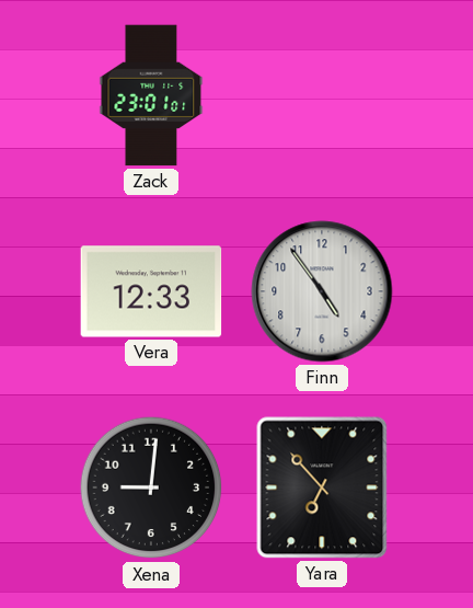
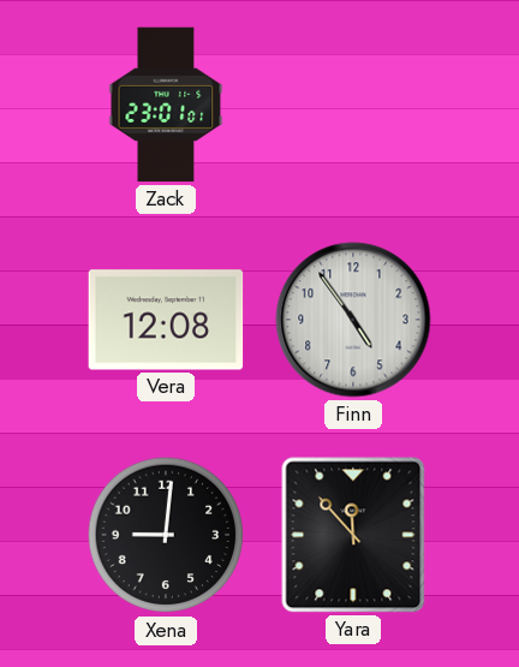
Vera: 12:33 -> 12:08
Yara: 6:53 -> 11:53
